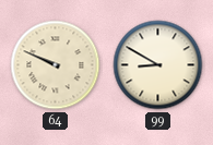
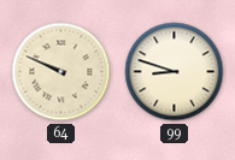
99: 8:50 -> 8:48
